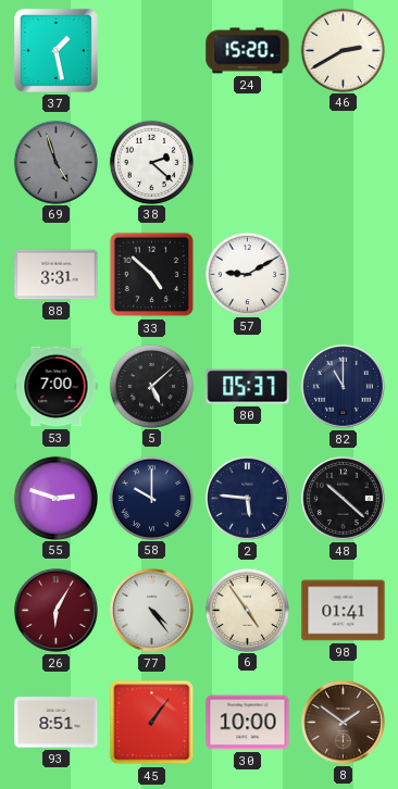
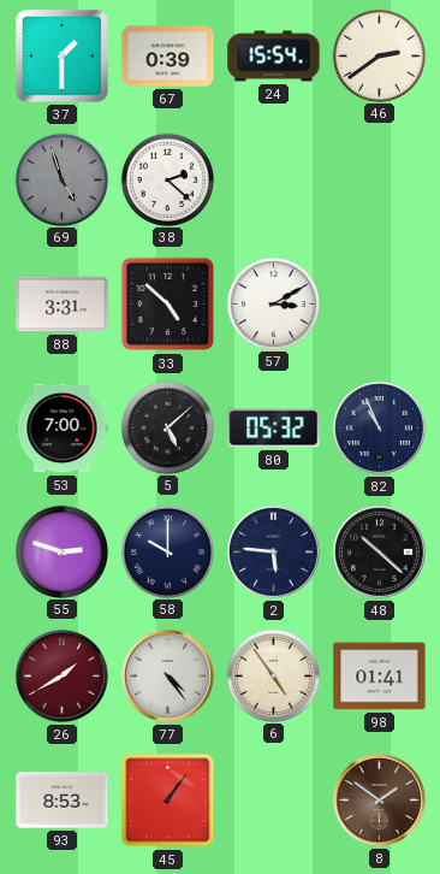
37: 1:28 -> 1:30
67: none -> 0:39
24: 15:20 -> 15:54
46: 2:40 -> 2:39
57: 9:10 -> 3:10
80: 05:37 -> 05:32
82: 11:00 -> 10:56
26: 6:05 -> 1:40
93: 8:51 -> 8:53
30: 10:00 -> none
